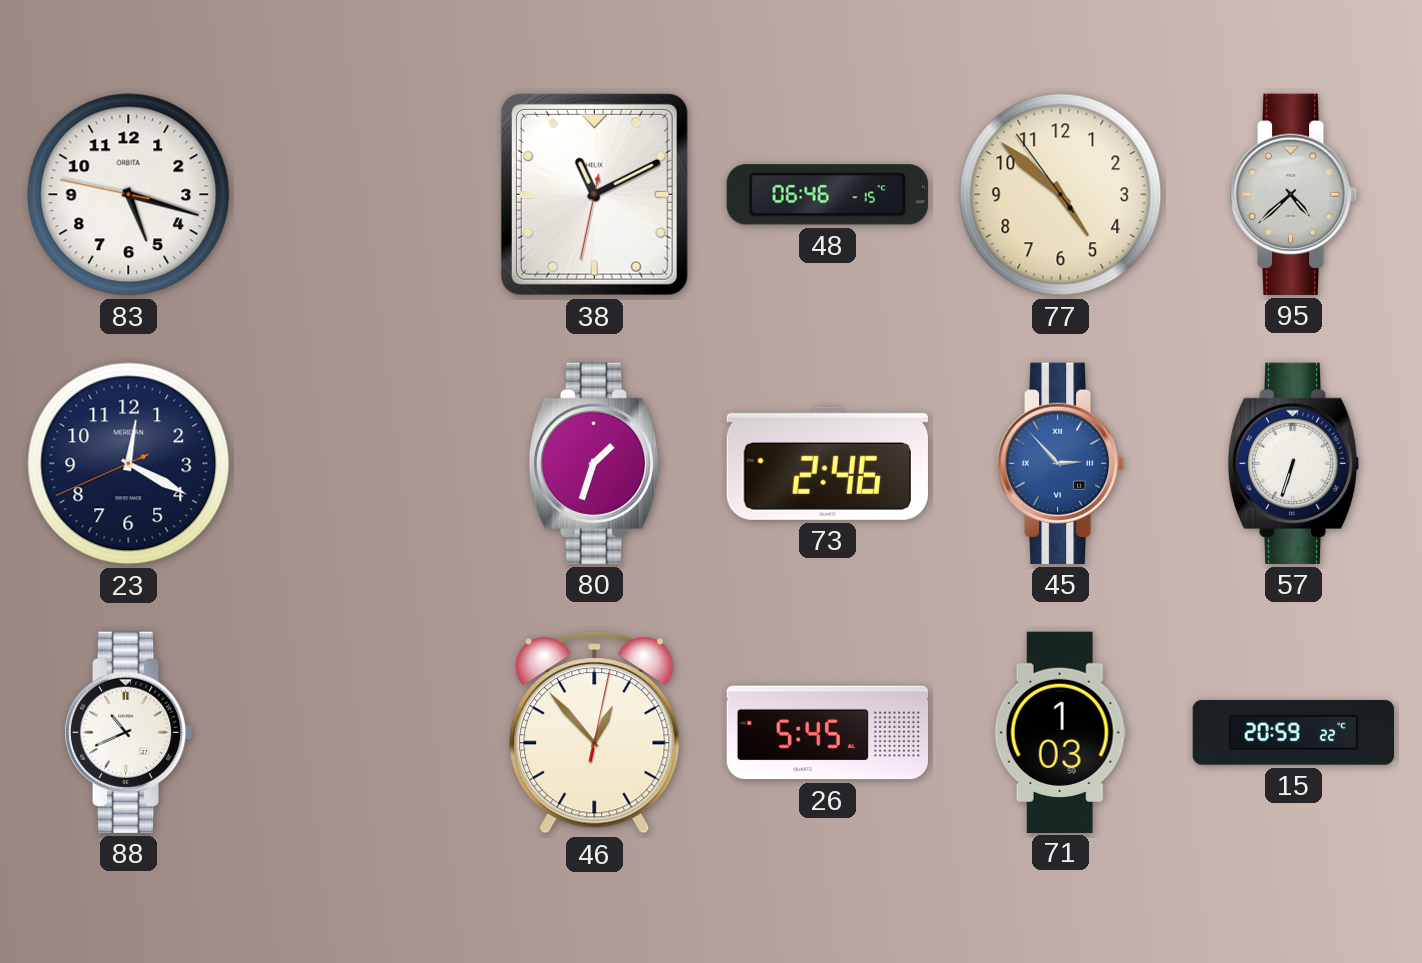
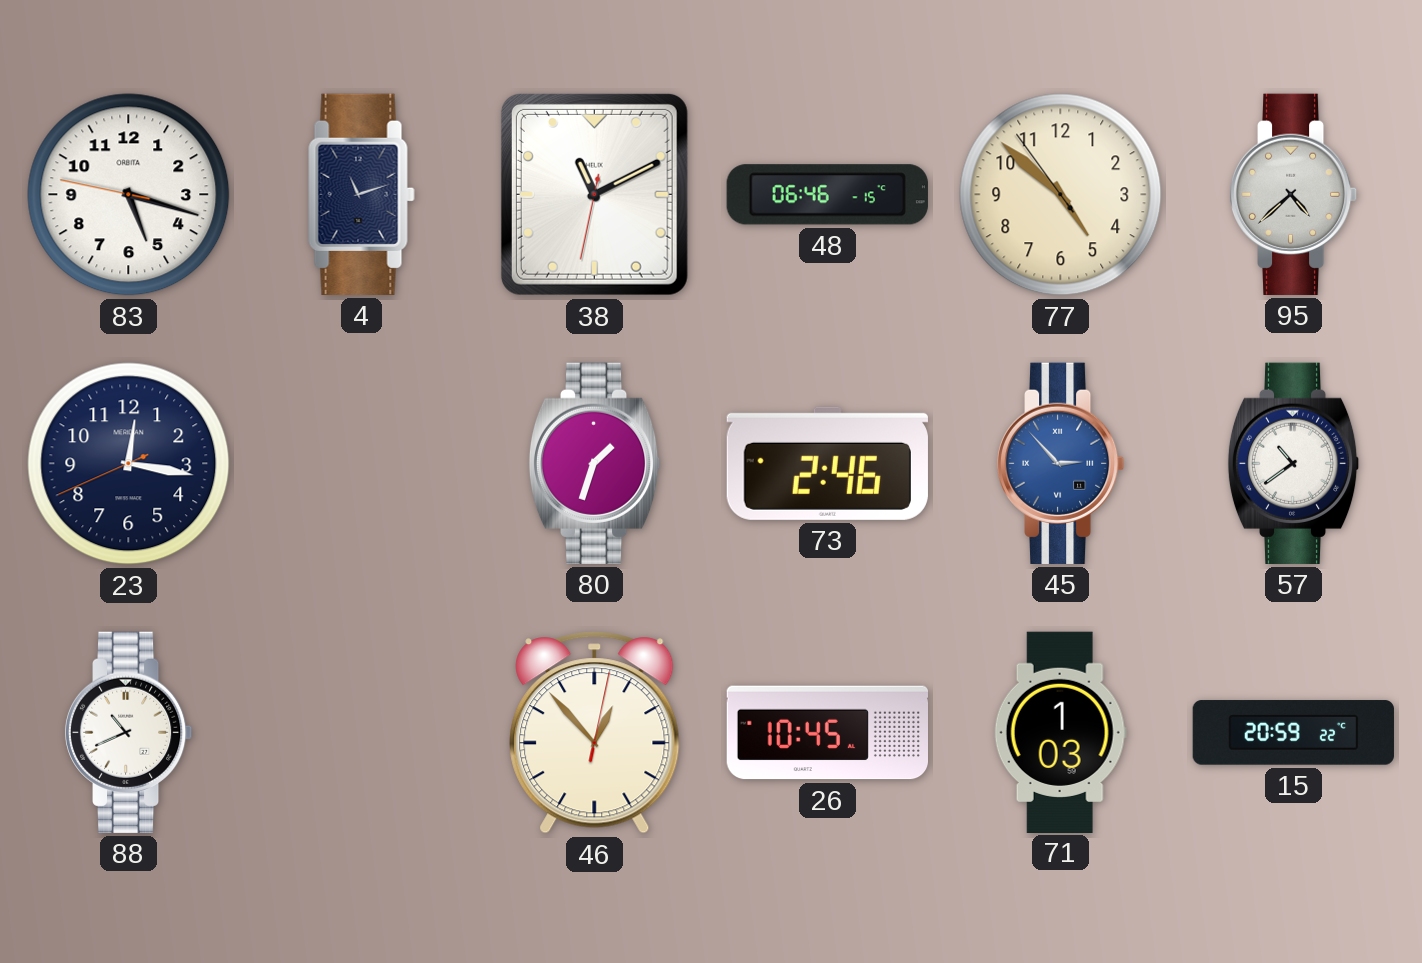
4: none -> 11:12
23: 12:19 -> 12:16
57: 6:33 -> 10:39
26: 5:45 -> 10:45
